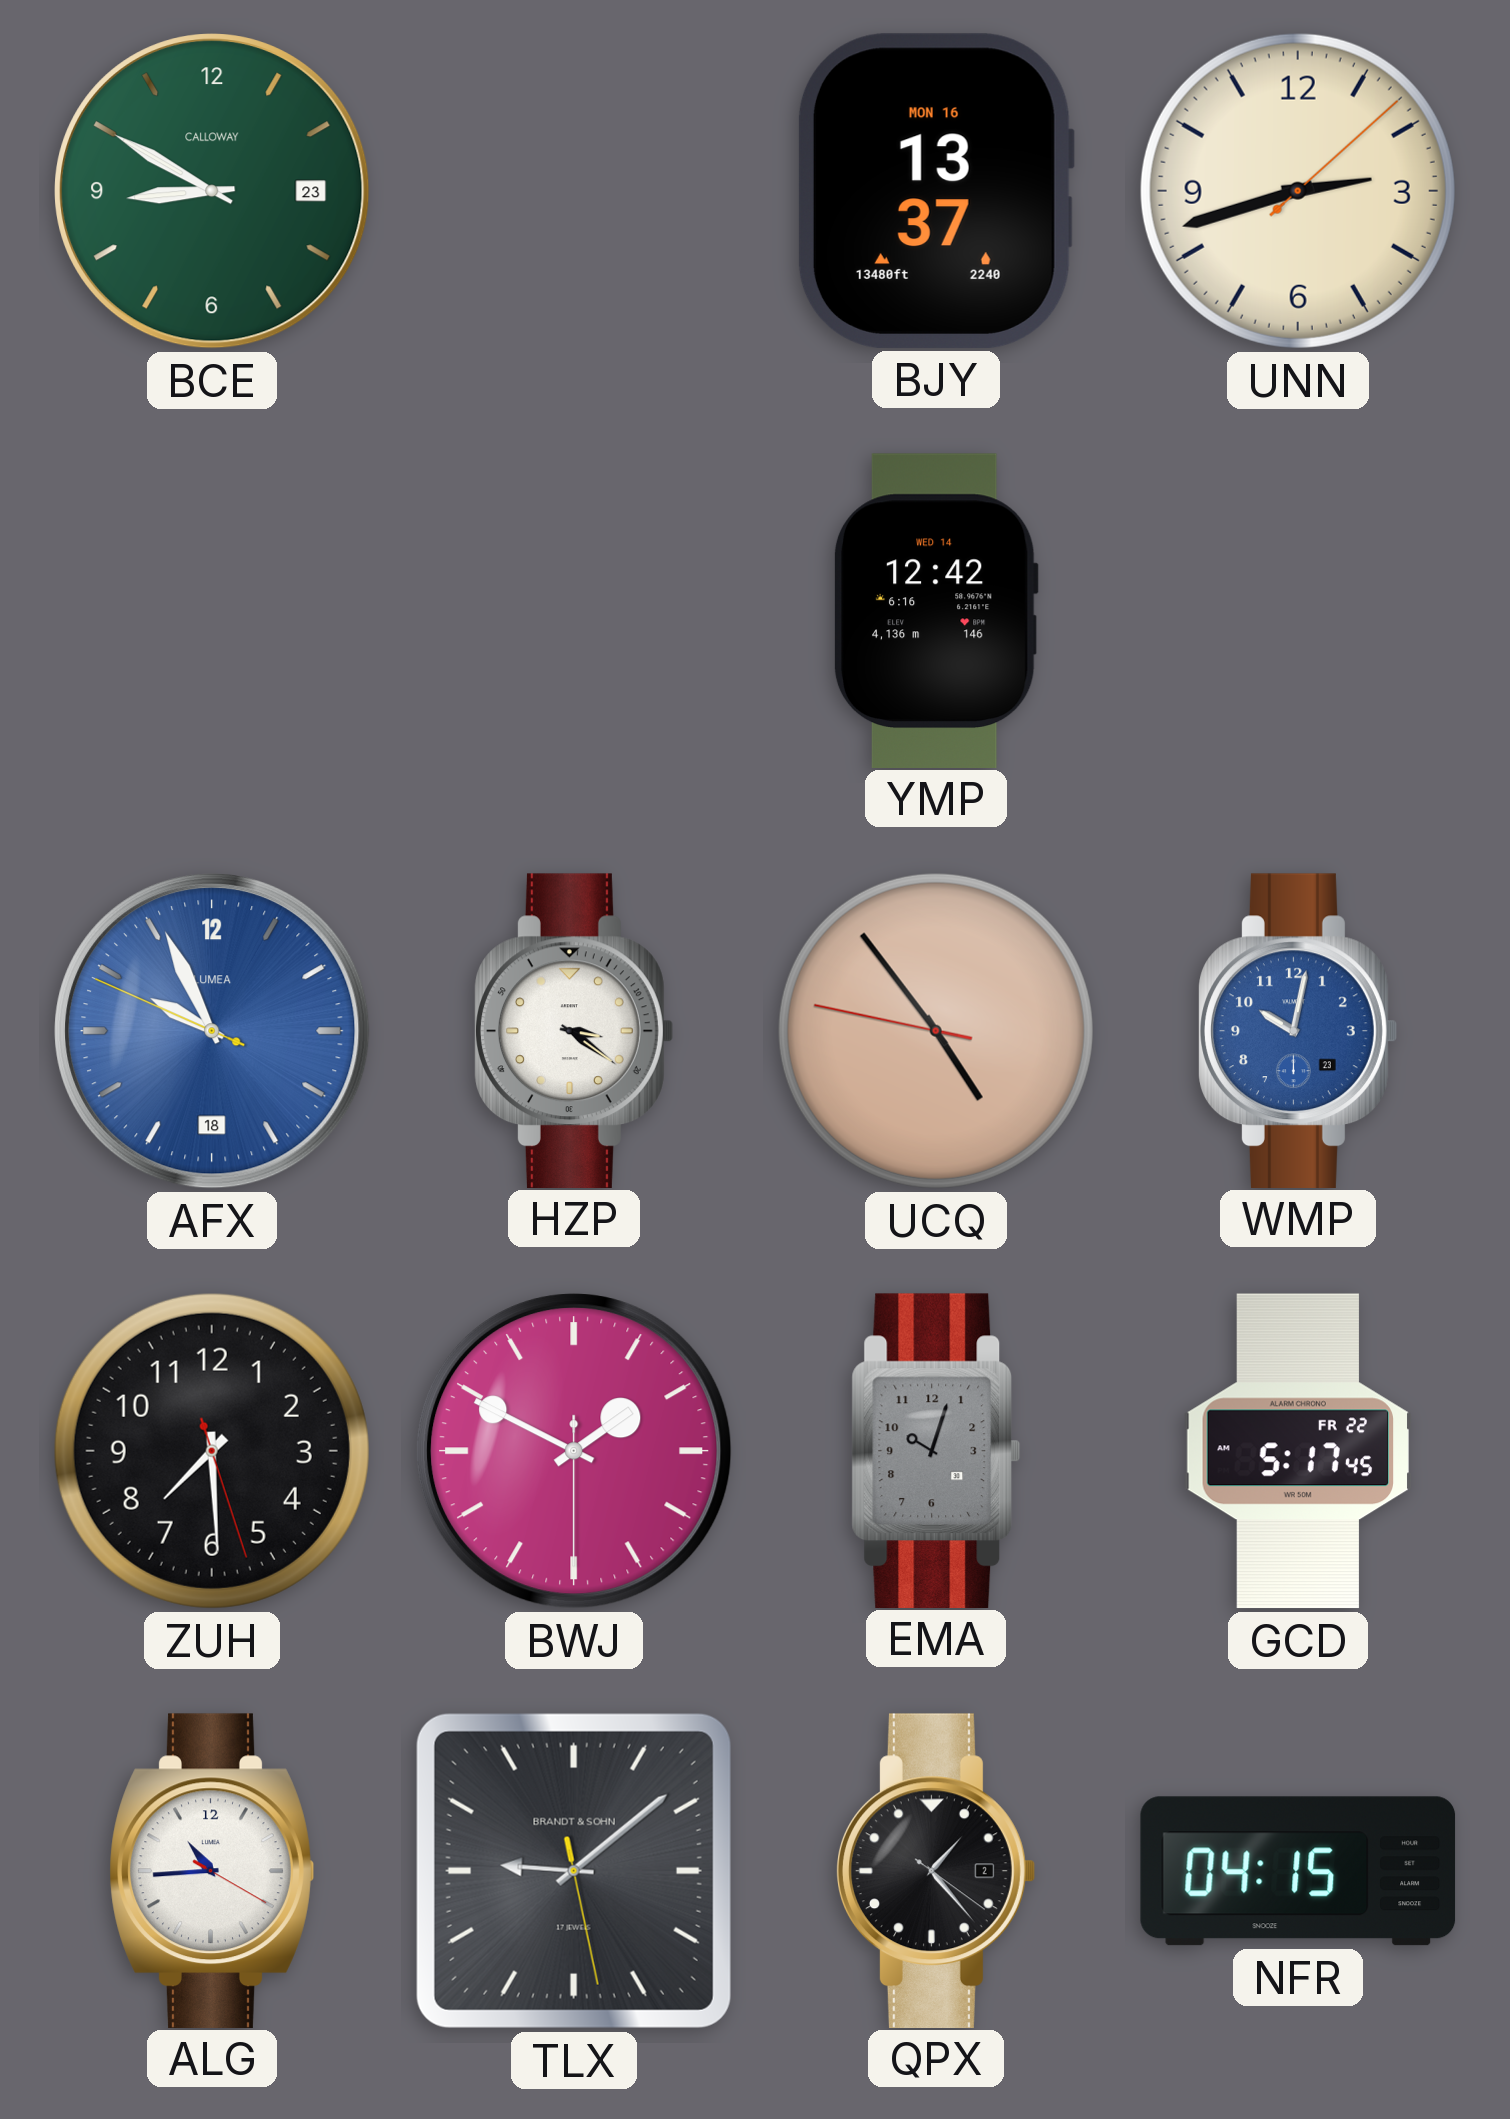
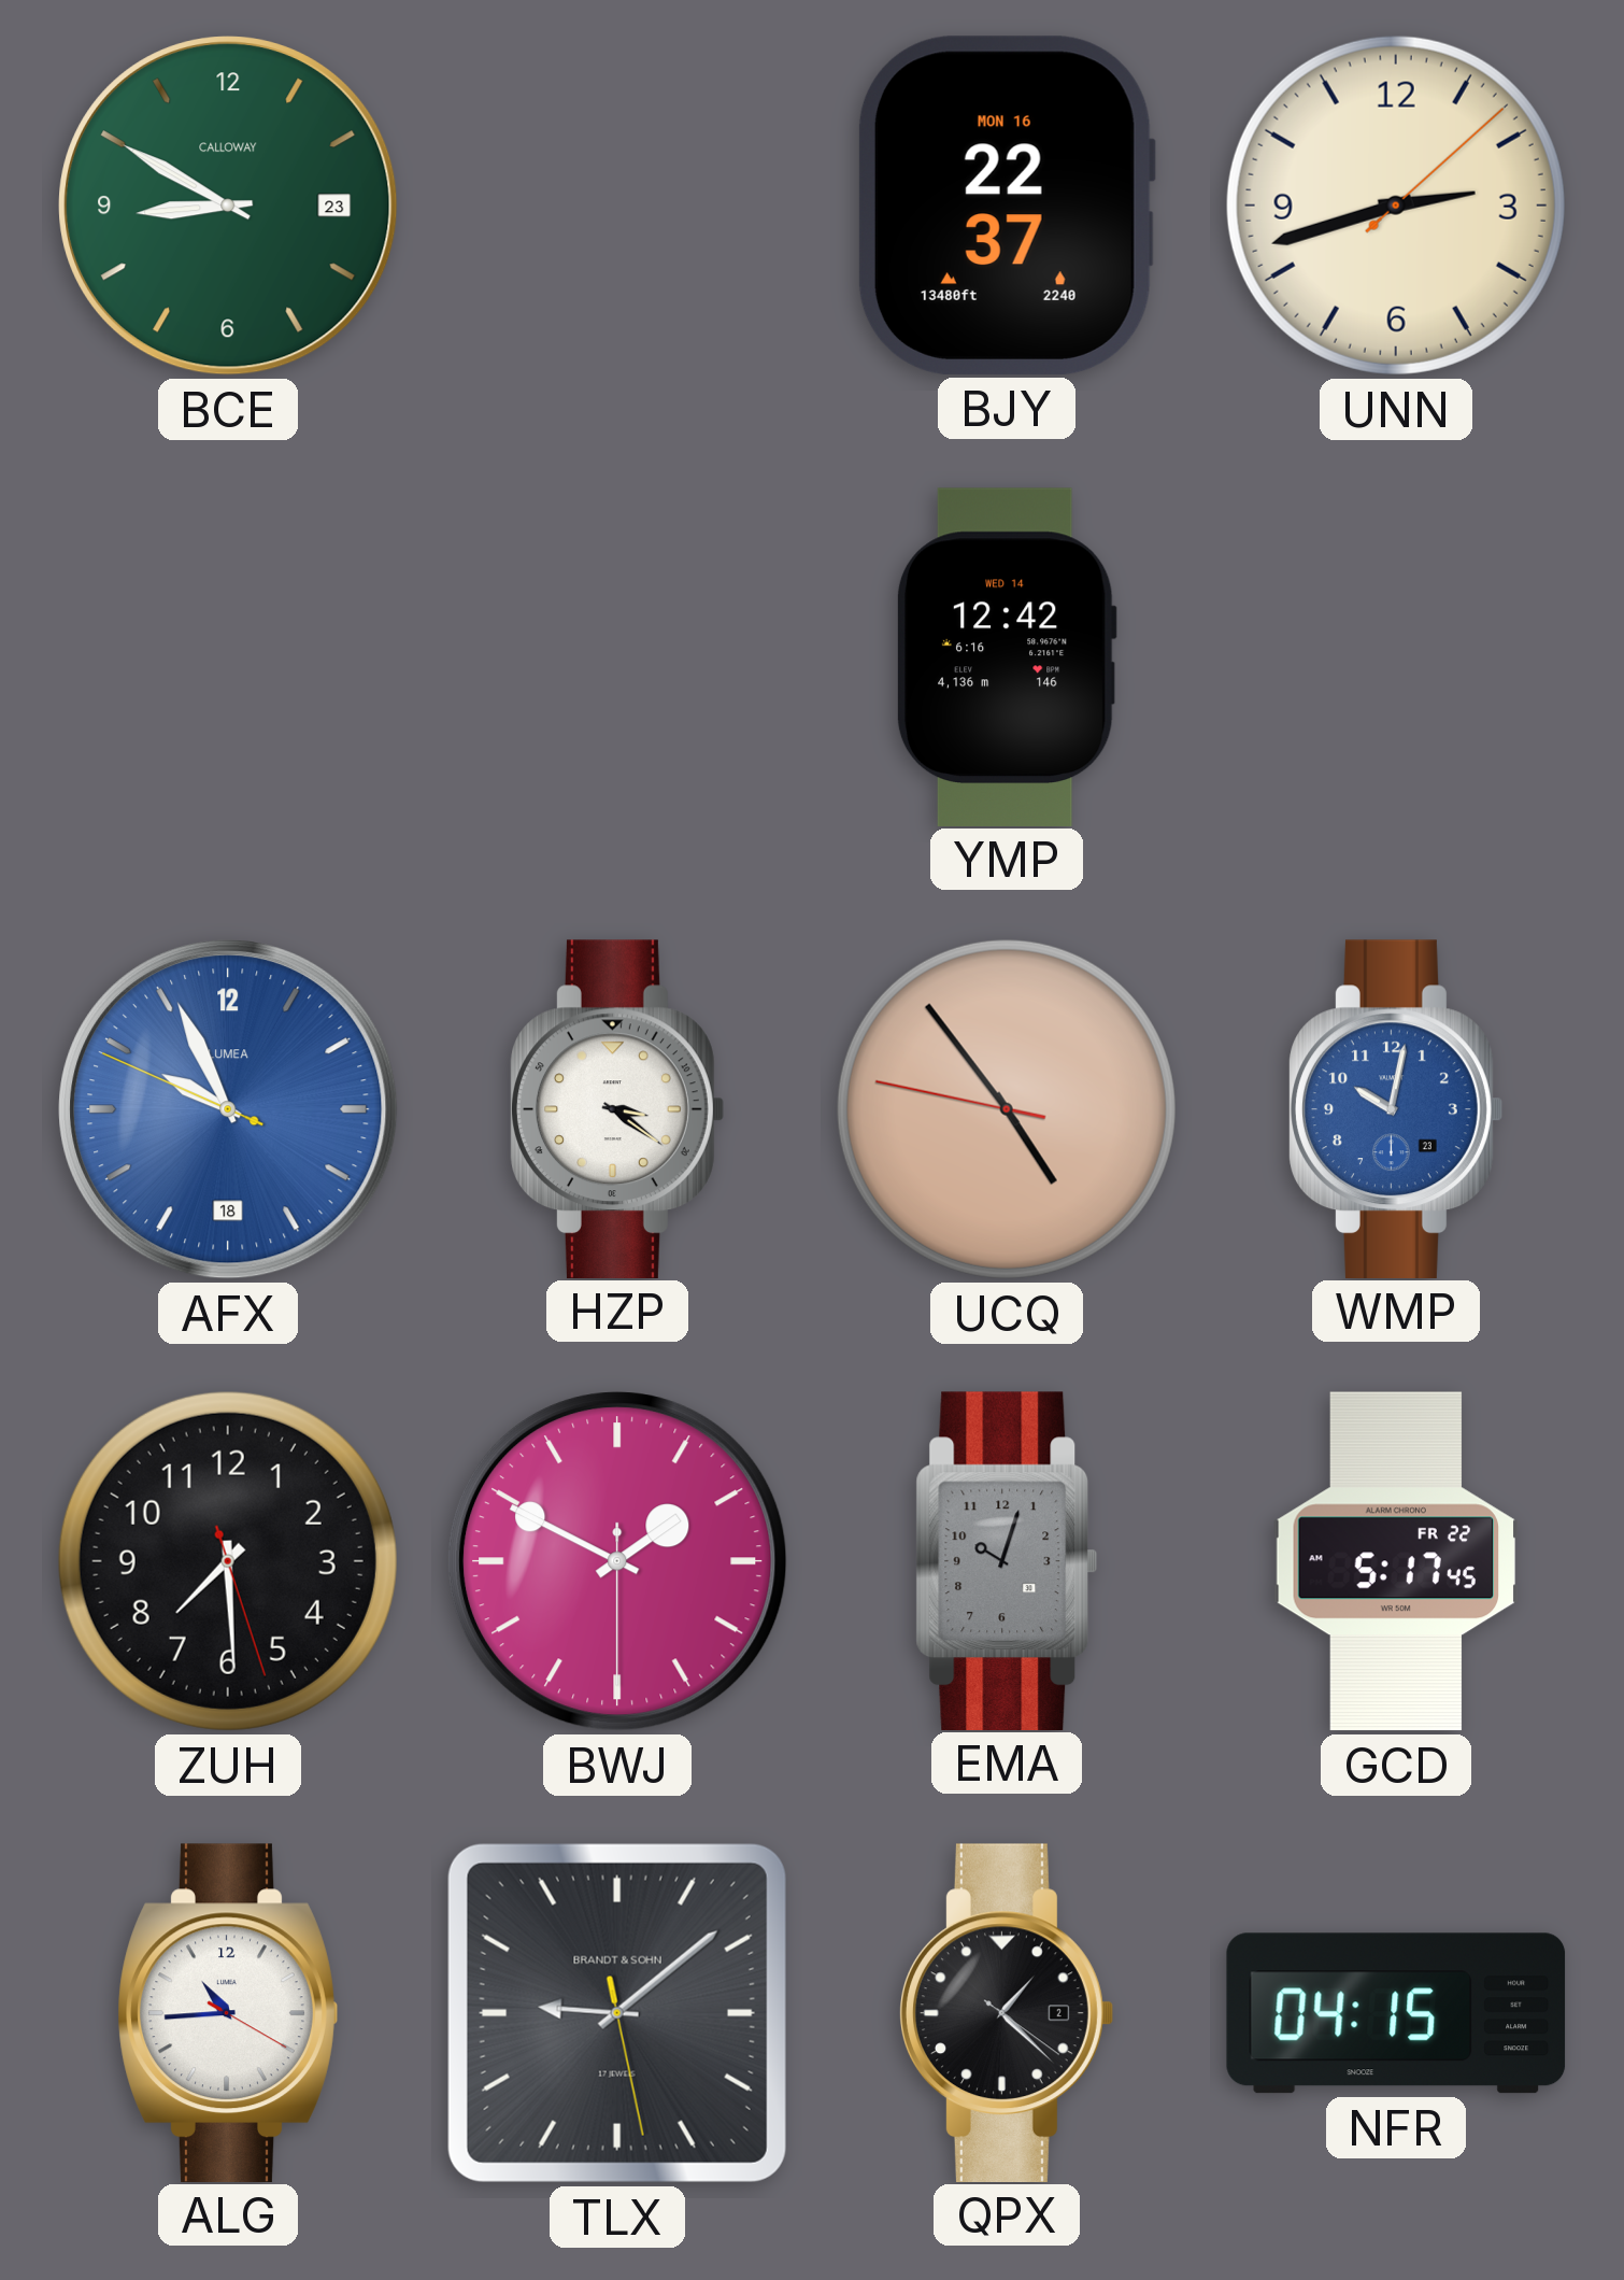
BJY: 13:37 -> 22:37
QPX: 1:23 -> 1:22
